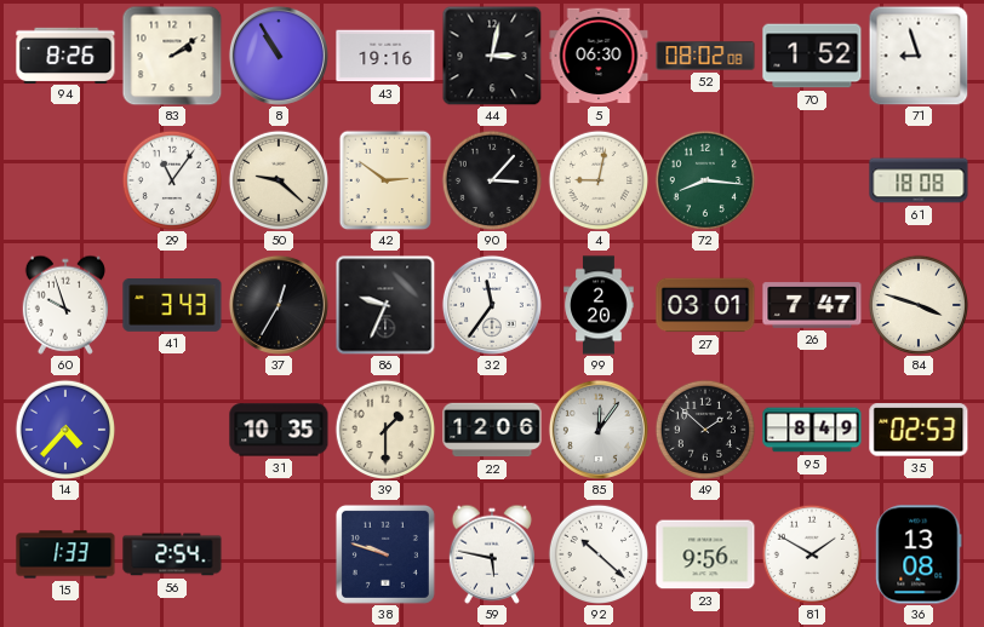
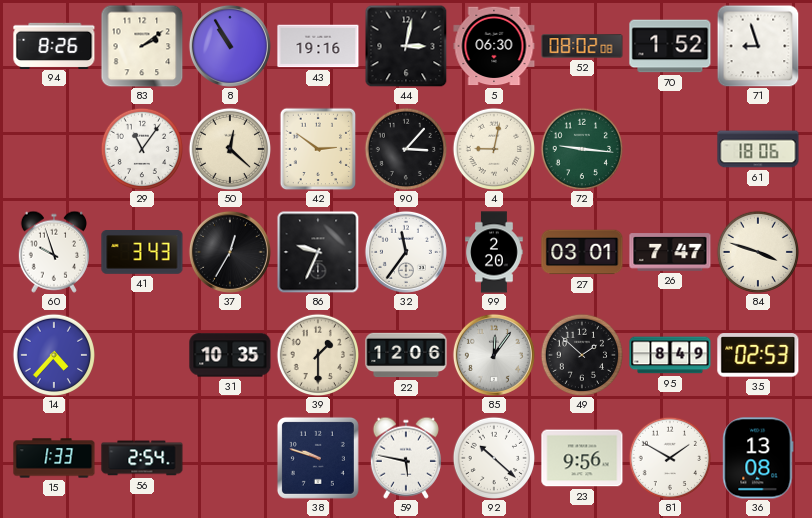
50: 9:22 -> 12:22
72: 8:16 -> 9:16
61: 18:08 -> 18:06
